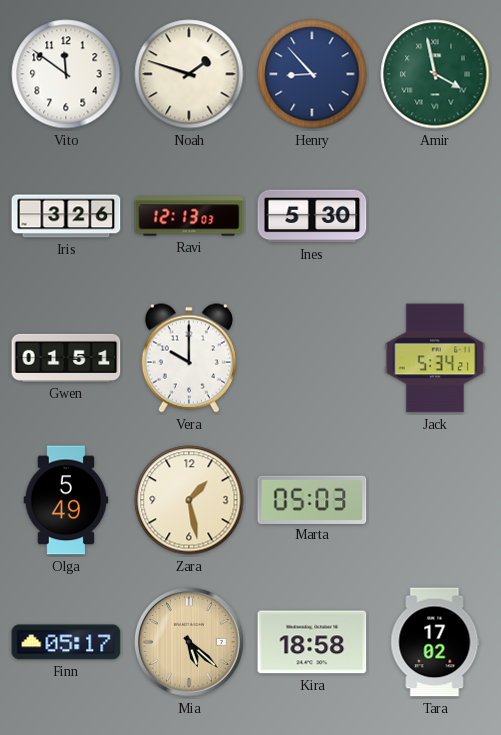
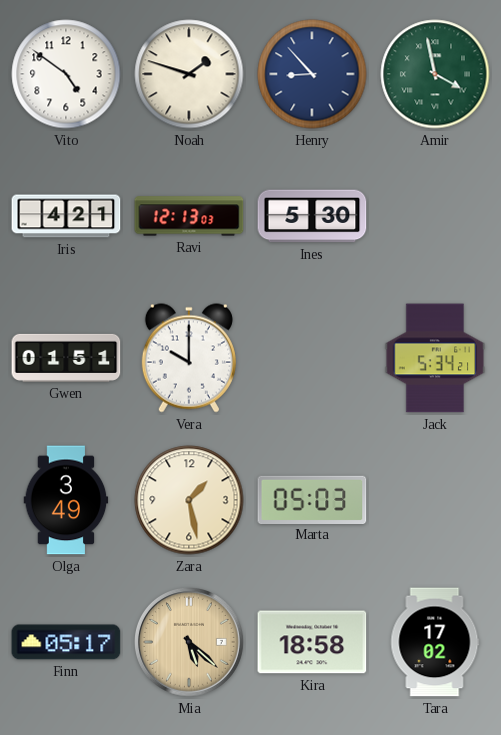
Vito: 11:51 -> 4:51
Iris: 3:26 -> 4:21
Olga: 5:49 -> 3:49
